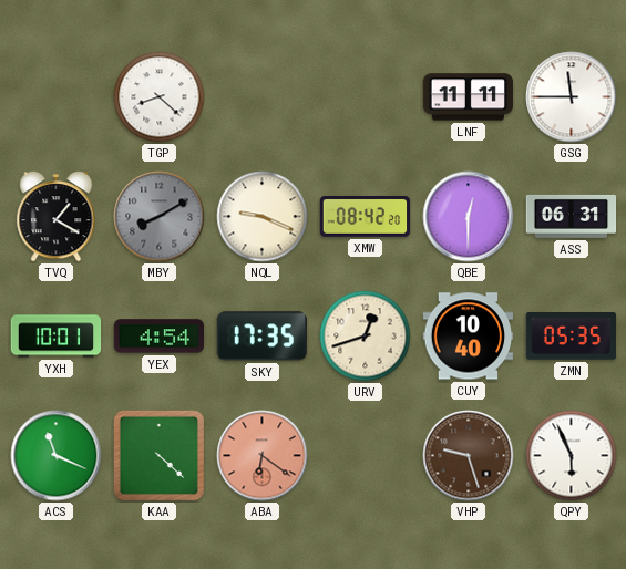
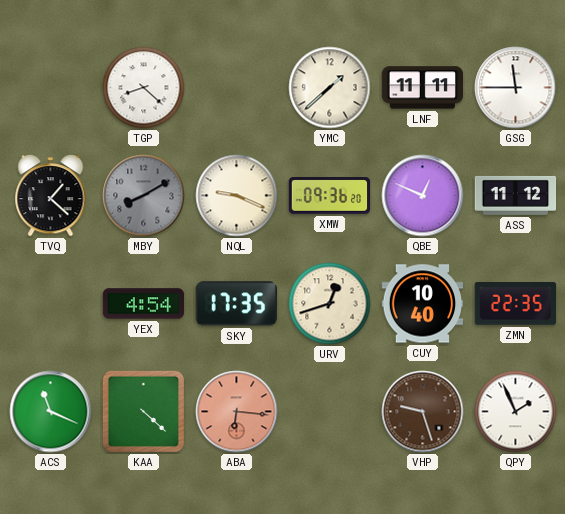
YMC: none -> 1:38
TVQ: 1:20 -> 1:22
XMW: 08:42 -> 09:36
QBE: 12:30 -> 12:49
ASS: 06:31 -> 11:12
YXH: 10:01 -> none
ZMN: 05:35 -> 22:35
ABA: 6:21 -> 6:16
QPY: 5:56 -> 1:56
